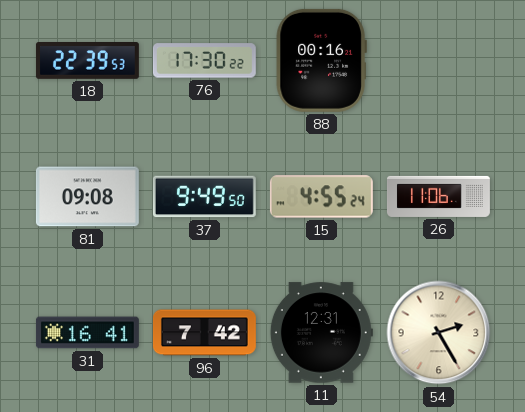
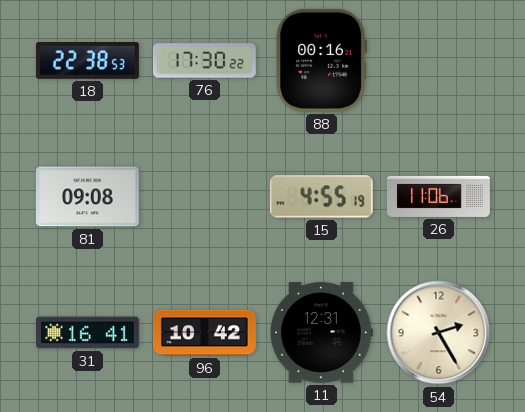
18: 22:39 -> 22:38
37: 9:49 -> none
15: 4:55:24 -> 4:55:19
96: 7:42 -> 10:42
